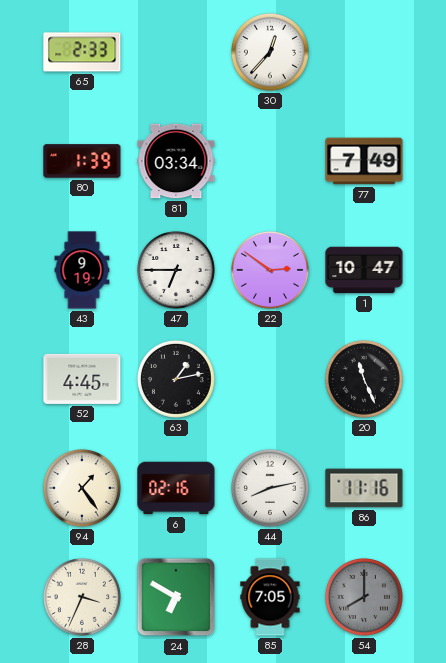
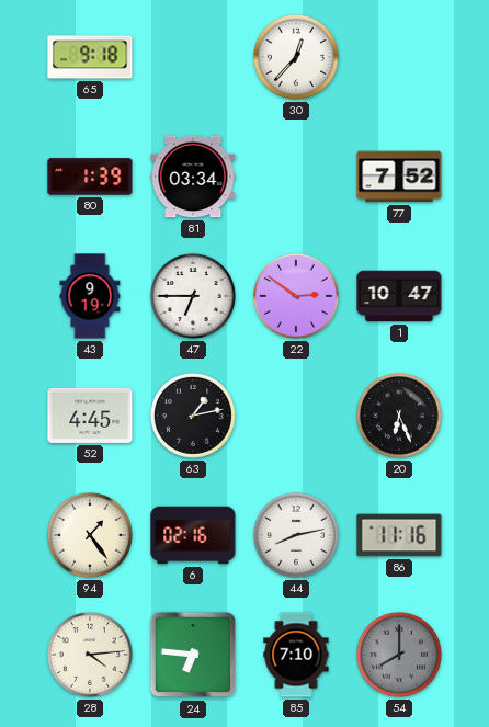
65: 2:33 -> 9:18
77: 7:49 -> 7:52
20: 11:26 -> 6:26
28: 3:34 -> 4:14
24: 6:50 -> 6:46
85: 7:05 -> 7:10
